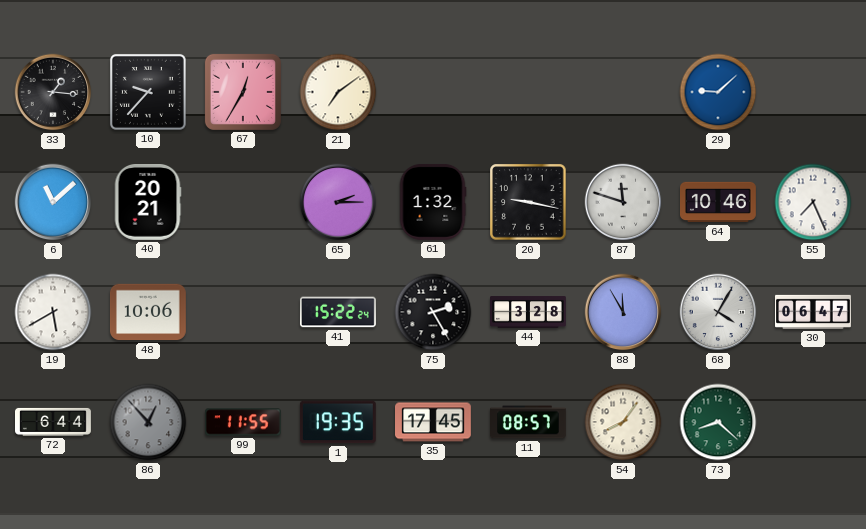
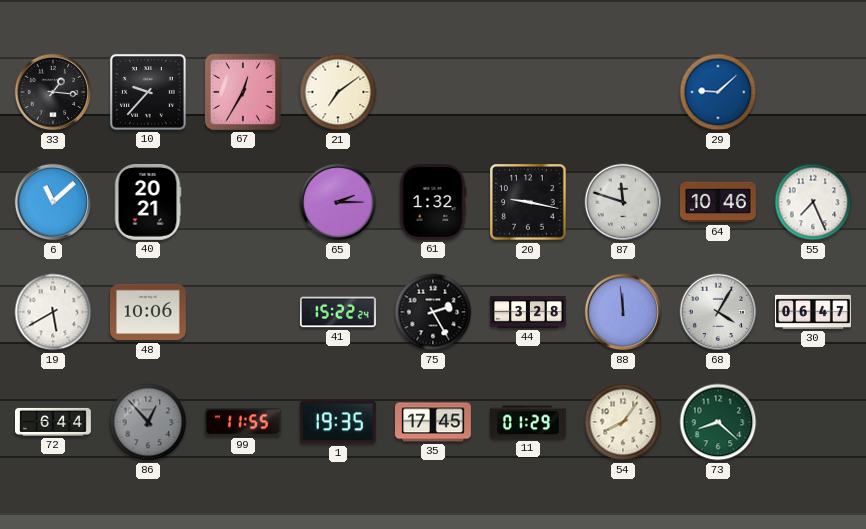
88: 11:55 -> 11:59
11: 08:57 -> 01:29
